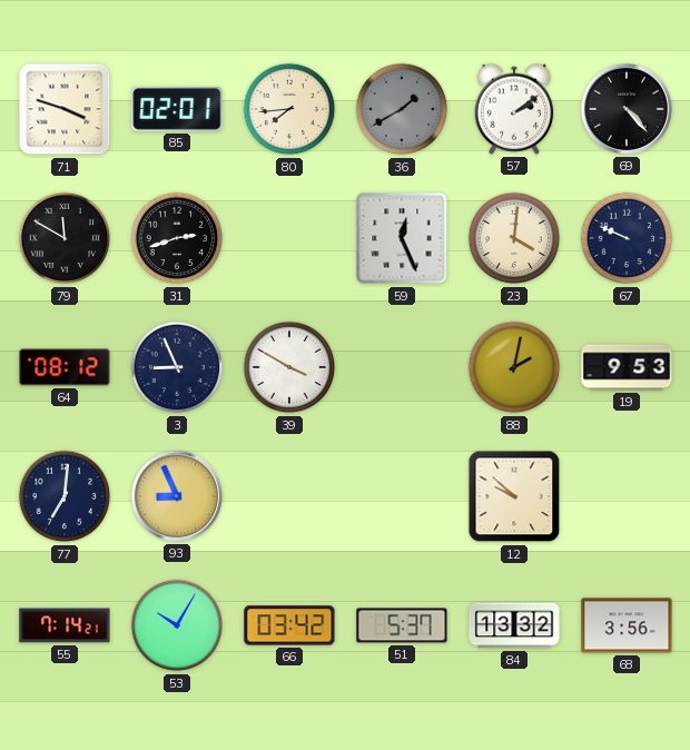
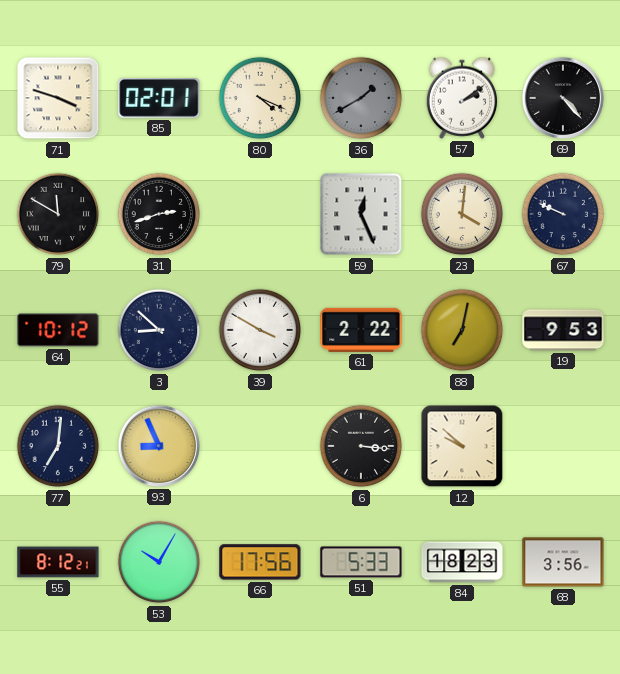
80: 7:44 -> 4:19
64: 08:12 -> 10:12
3: 8:56 -> 8:52
61: none -> 2:22
88: 2:02 -> 7:02
6: none -> 3:16
55: 7:14 -> 8:12
66: 03:42 -> 17:56
51: 5:37 -> 5:33
84: 13:32 -> 18:23
